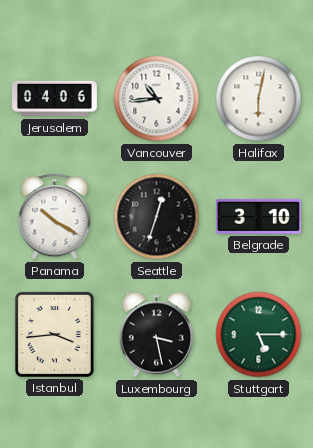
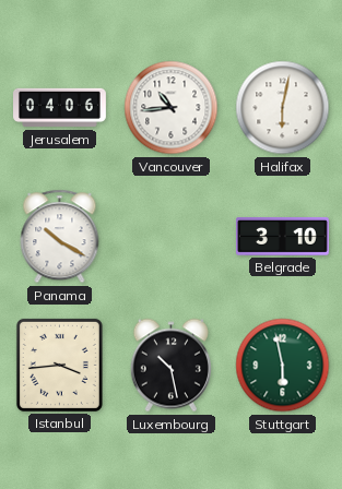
Seattle: 12:33 -> none
Luxembourg: 3:28 -> 10:28
Stuttgart: 5:15 -> 5:58
